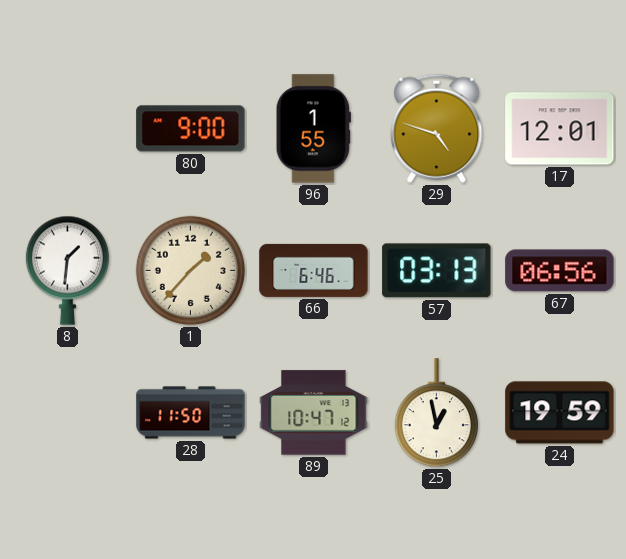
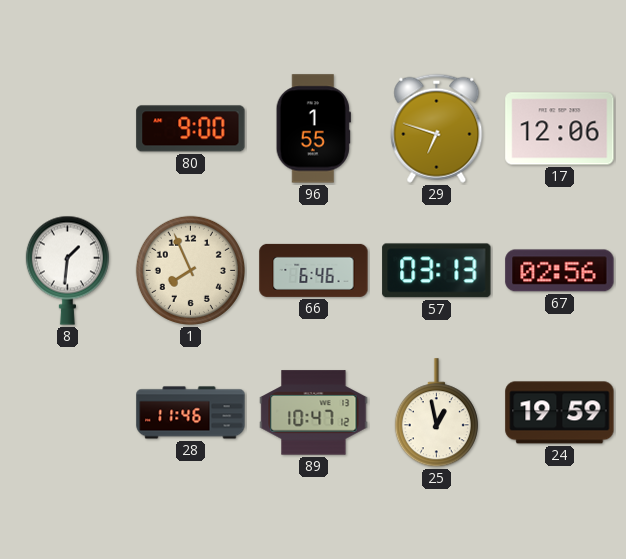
29: 4:48 -> 6:48
17: 12:01 -> 12:06
1: 1:37 -> 7:56
67: 06:56 -> 02:56
28: 11:50 -> 11:46
